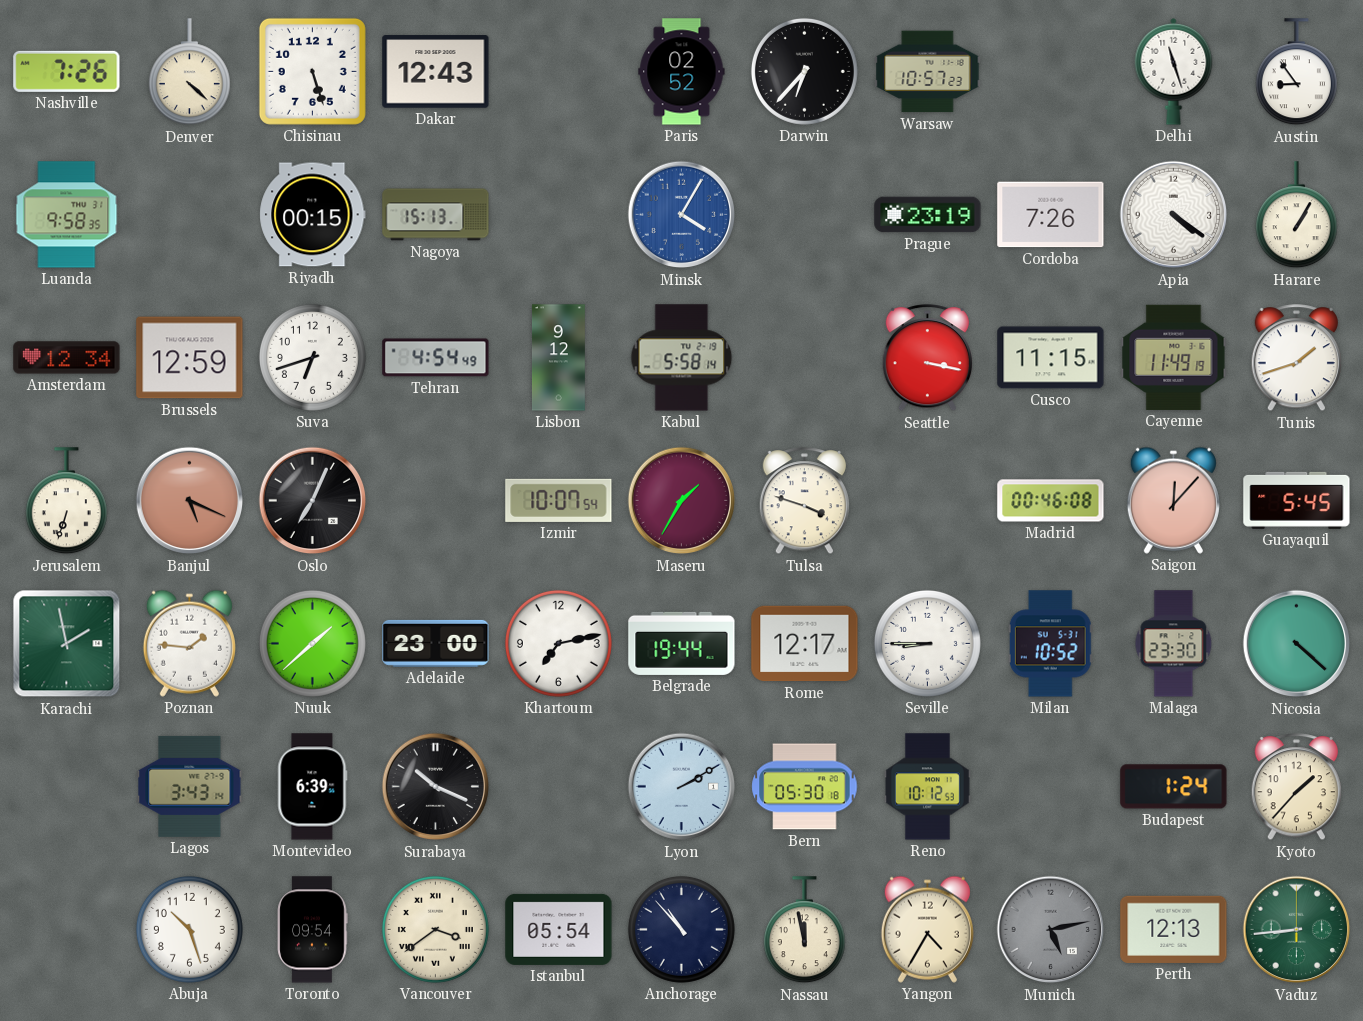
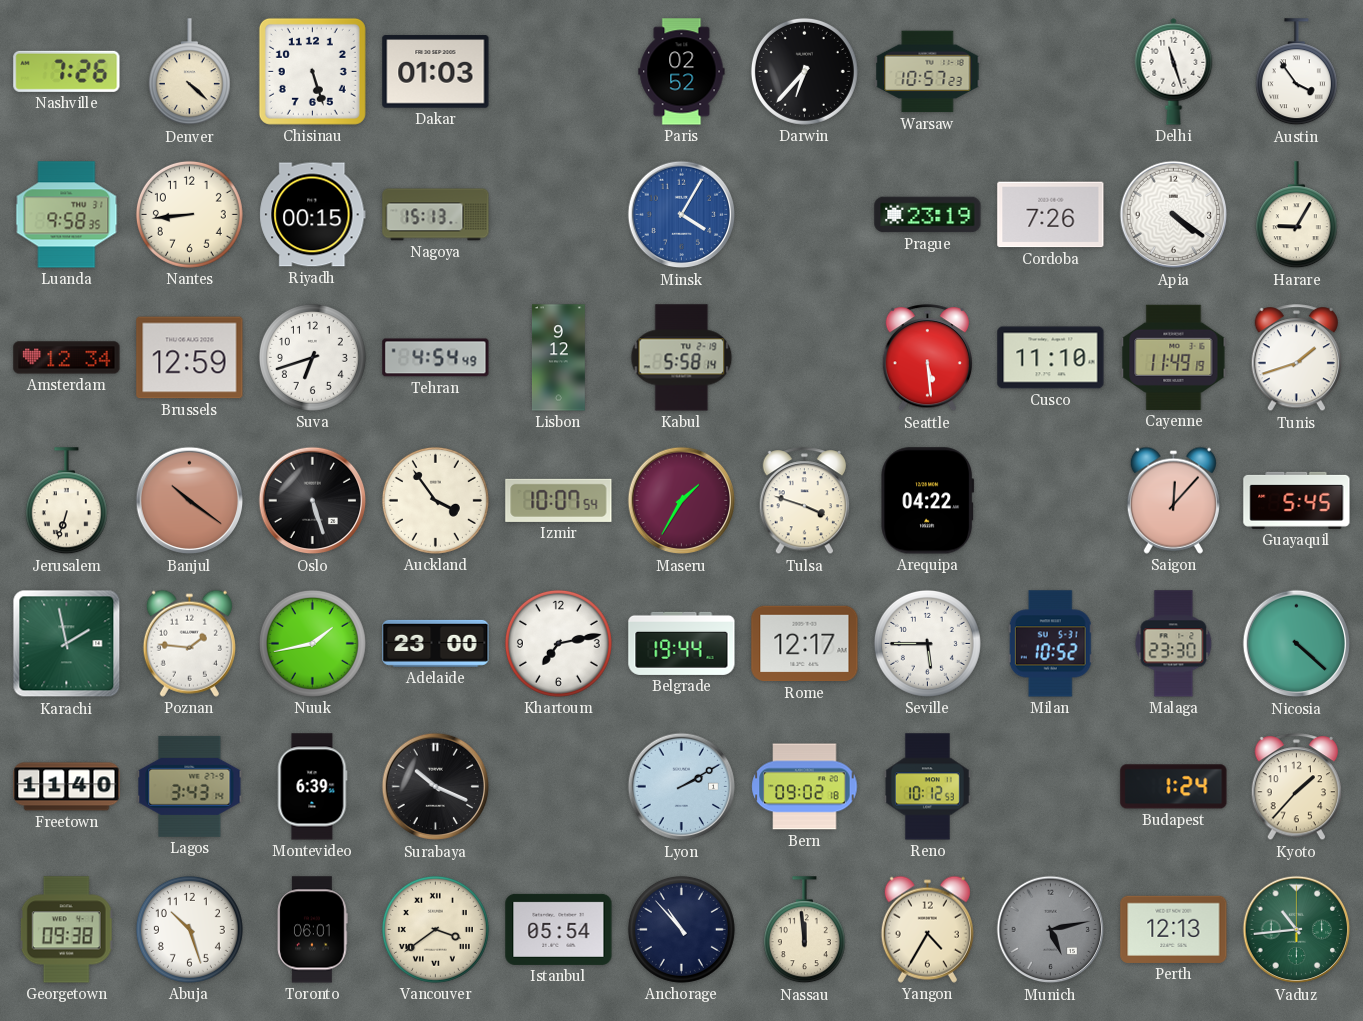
Dakar: 12:43 -> 01:03
Austin: 8:54 -> 3:54
Nantes: none -> 8:44
Harare: 1:05 -> 9:05
Seattle: 3:17 -> 5:29
Cusco: 11:15 -> 11:10
Banjul: 5:19 -> 10:21
Oslo: 7:04 -> 5:27
Auckland: none -> 3:54
Arequipa: none -> 04:22
Madrid: 00:46 -> none
Nuuk: 1:38 -> 1:43
Seville: 8:45 -> 5:45
Freetown: none -> 11:40
Bern: 05:30 -> 09:02
Georgetown: none -> 09:38
Toronto: 09:54 -> 06:01
Nassau: 11:58 -> 11:59
Vaduz: 8:44 -> 10:44
